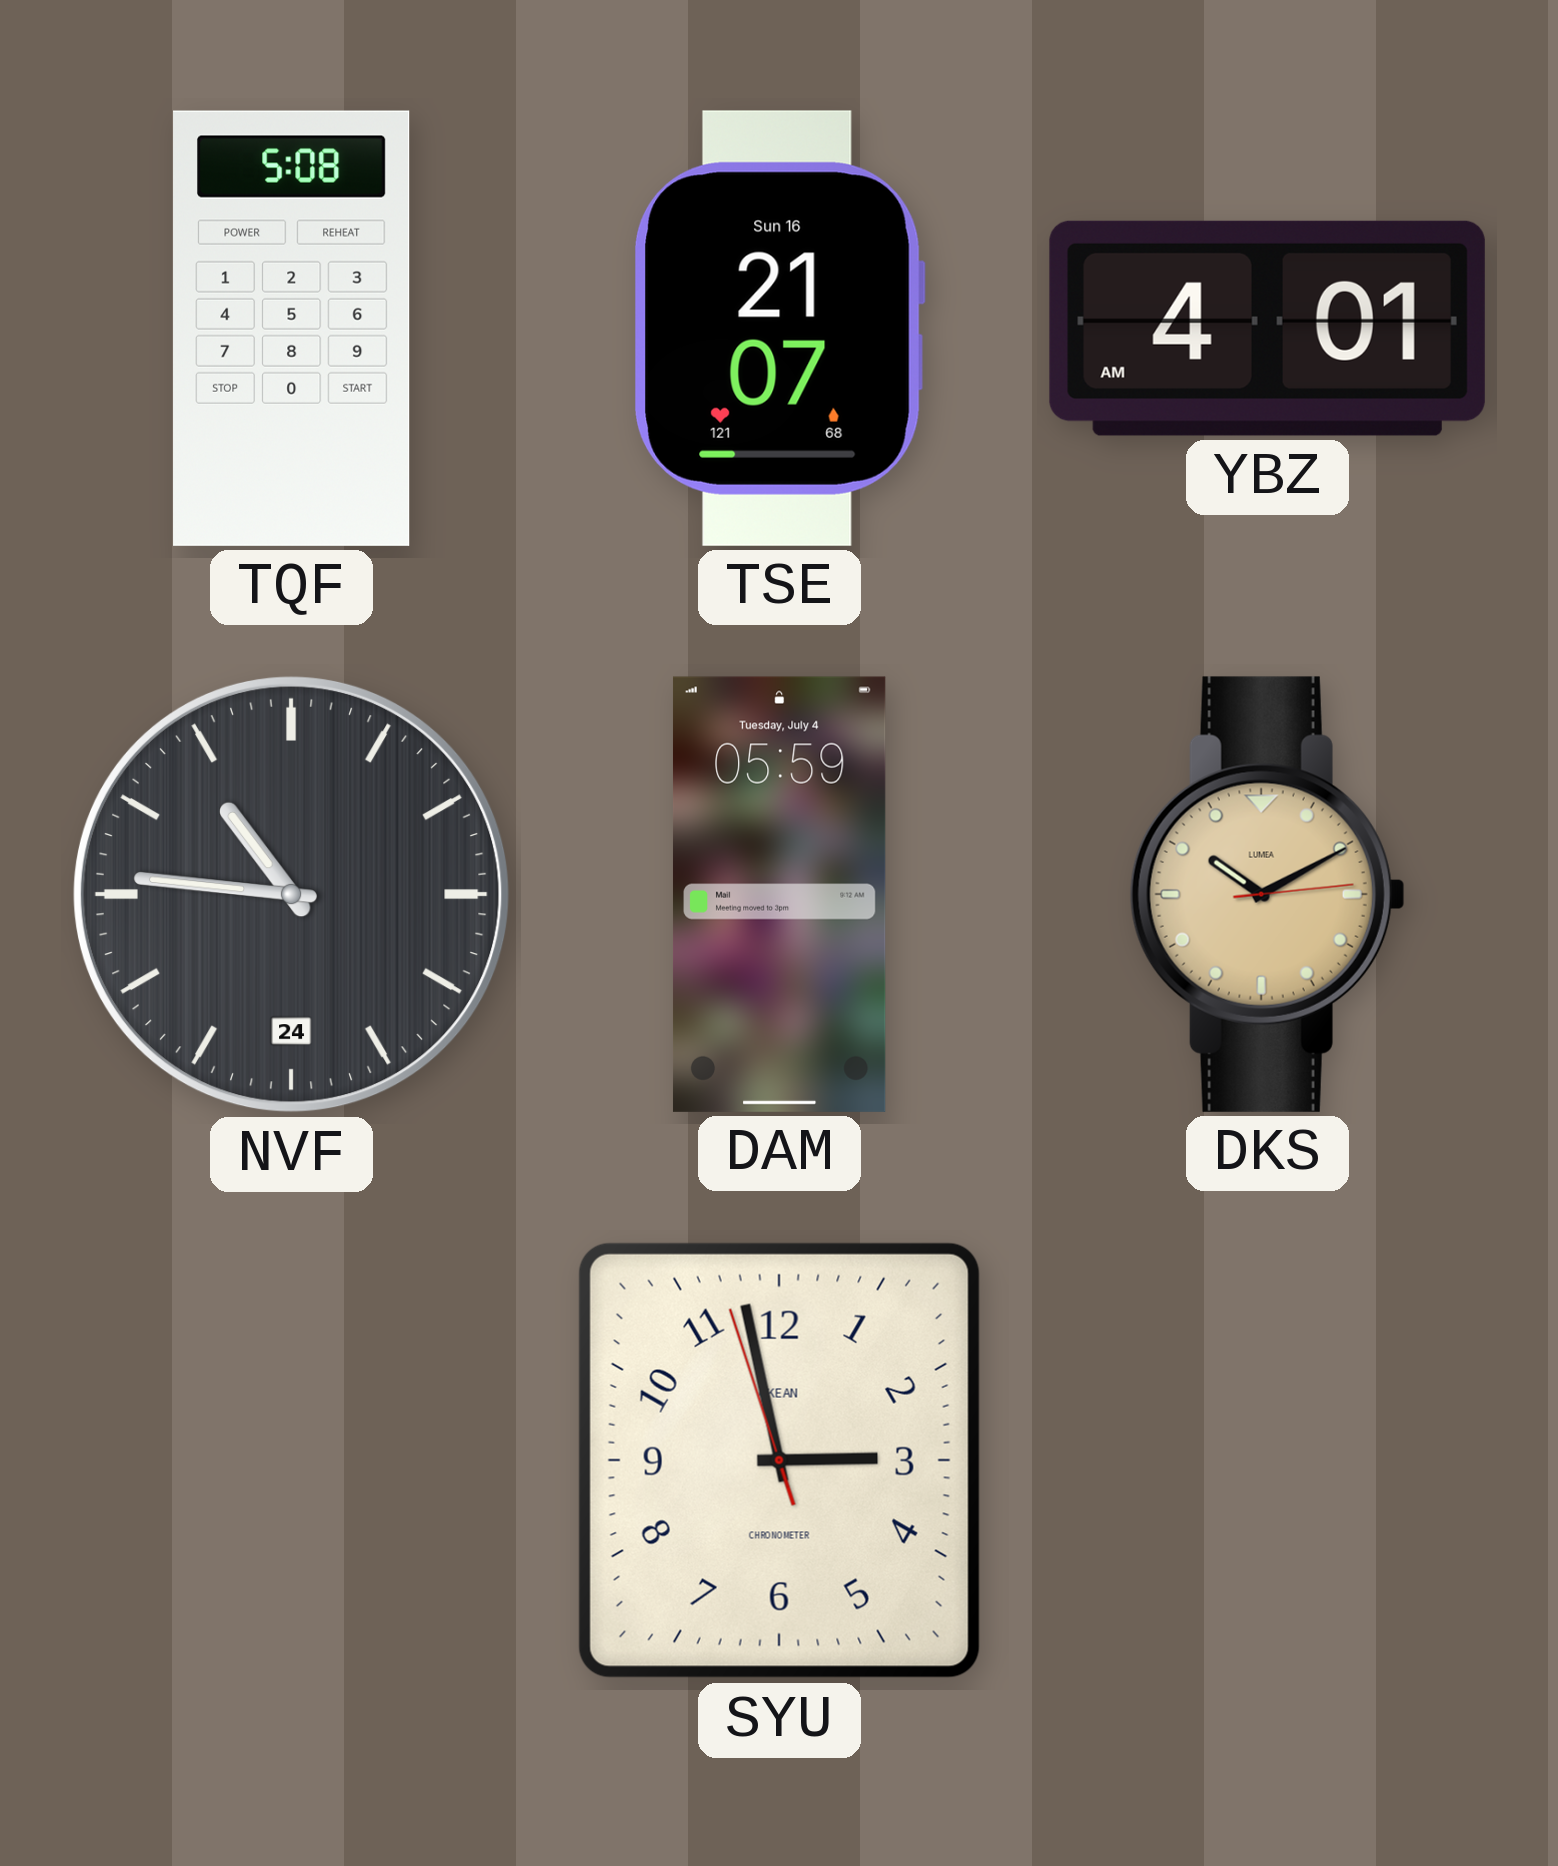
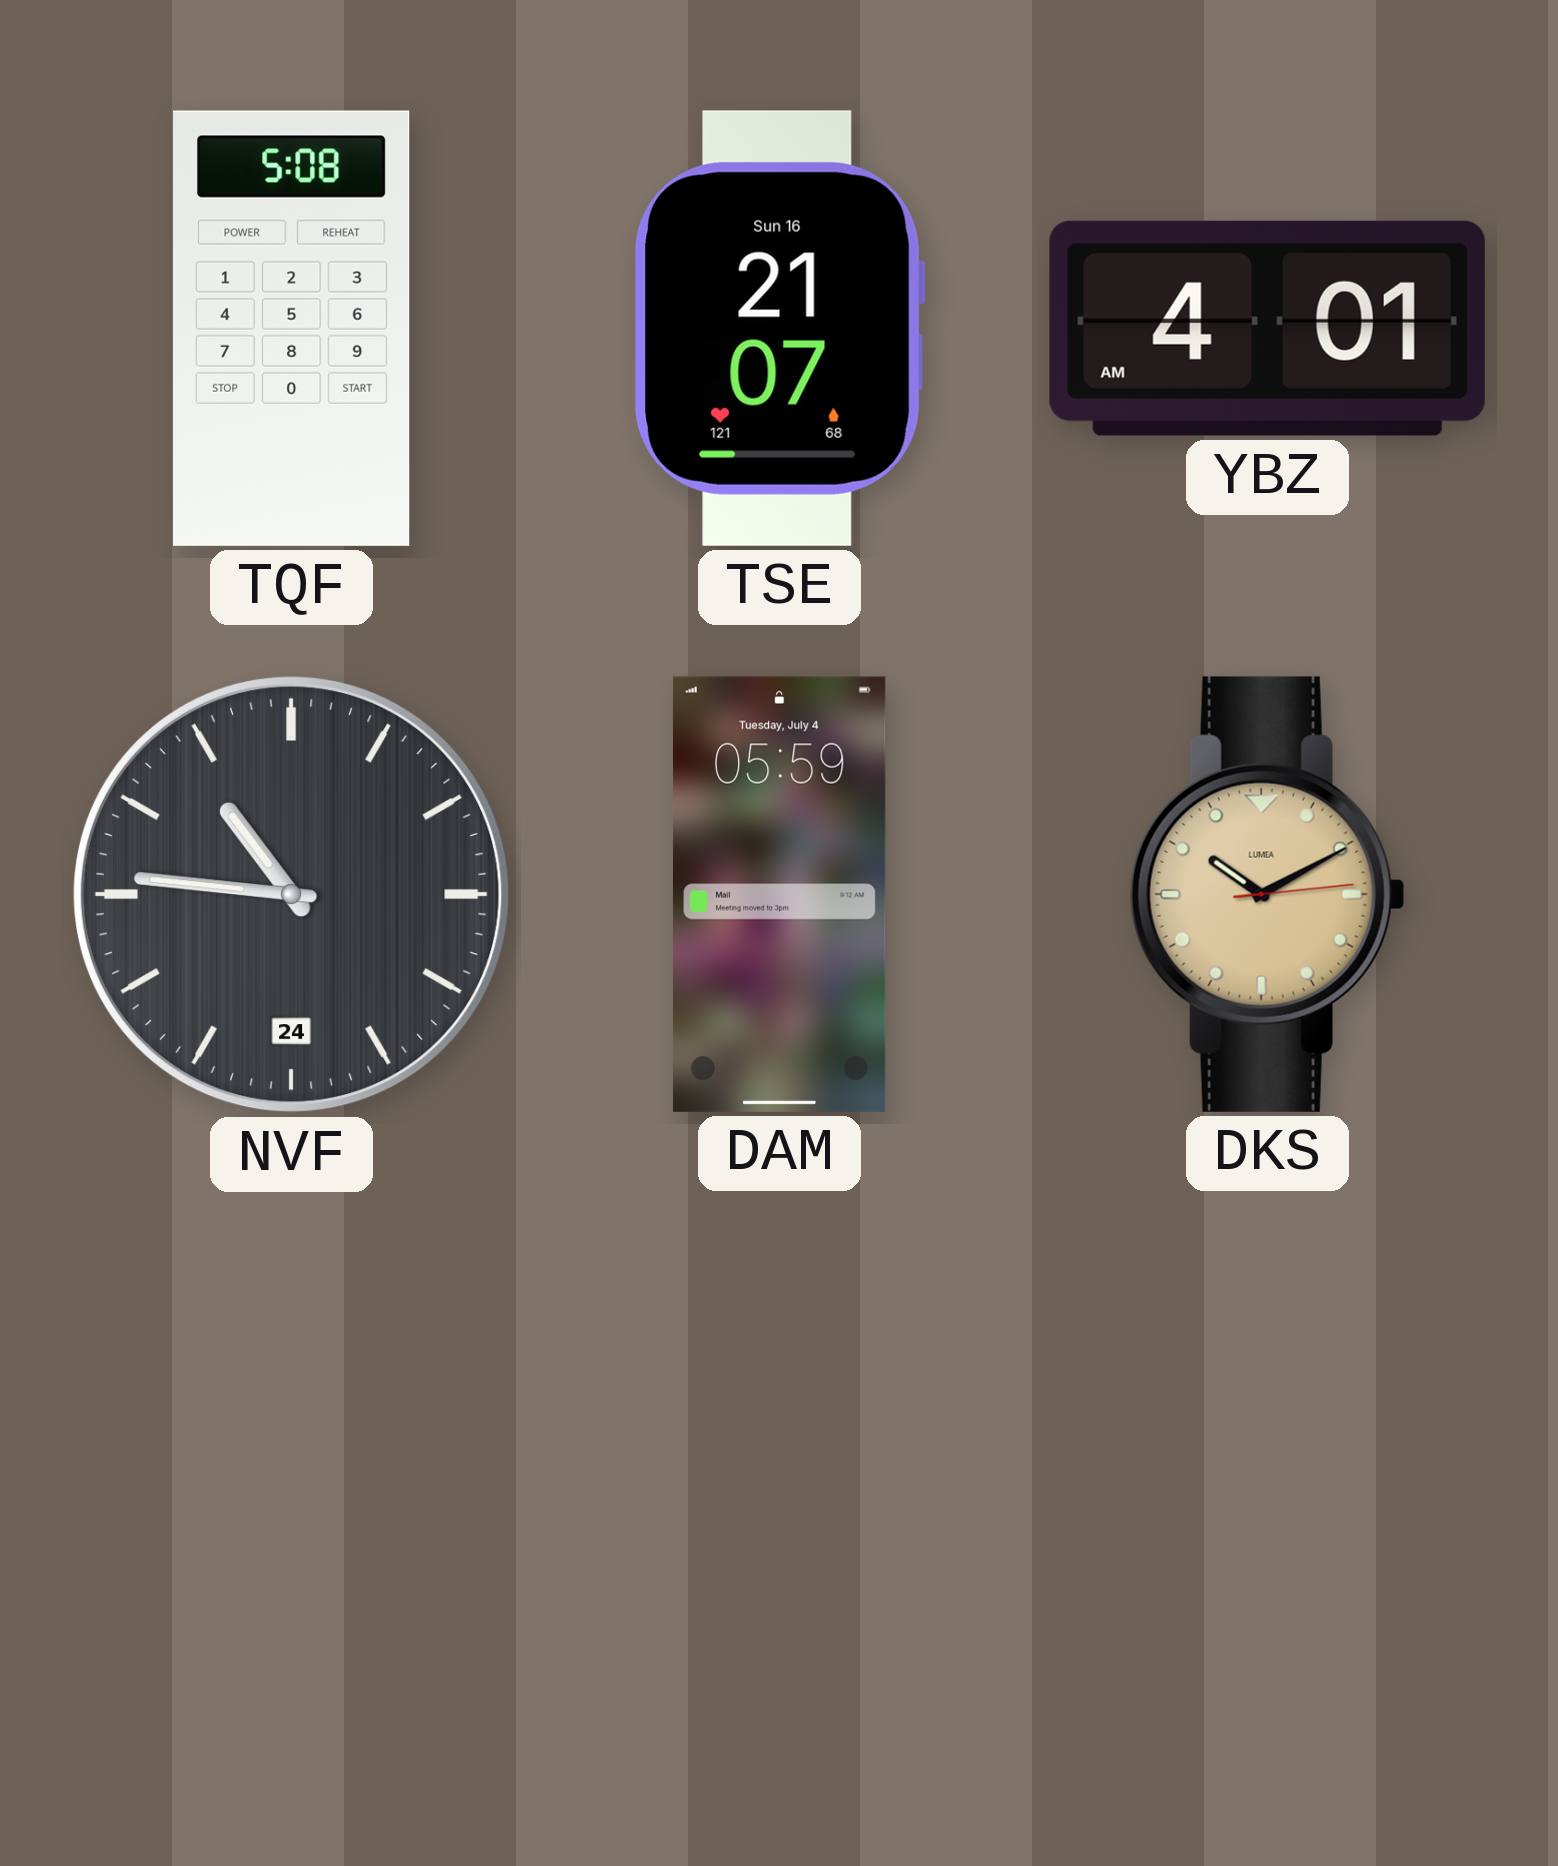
SYU: 2:57 -> none
